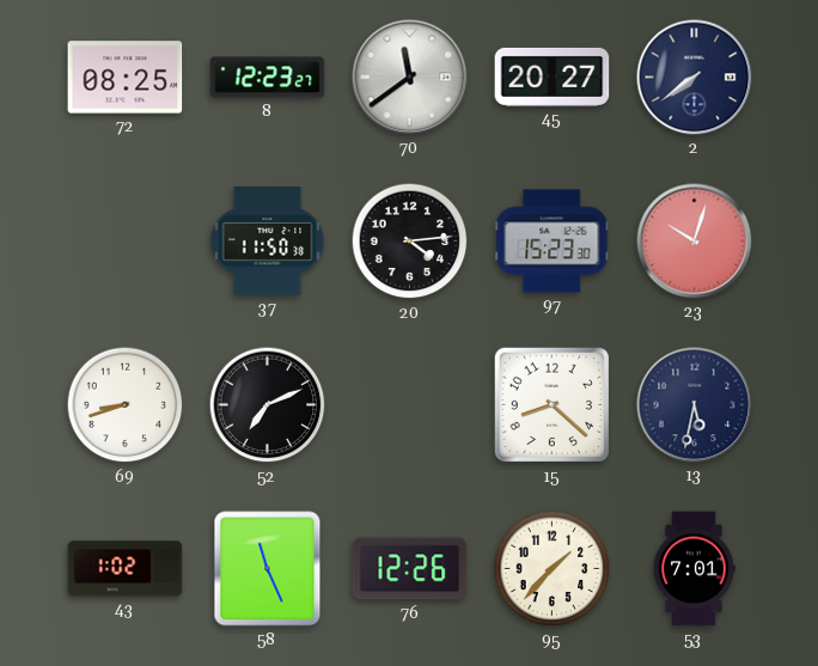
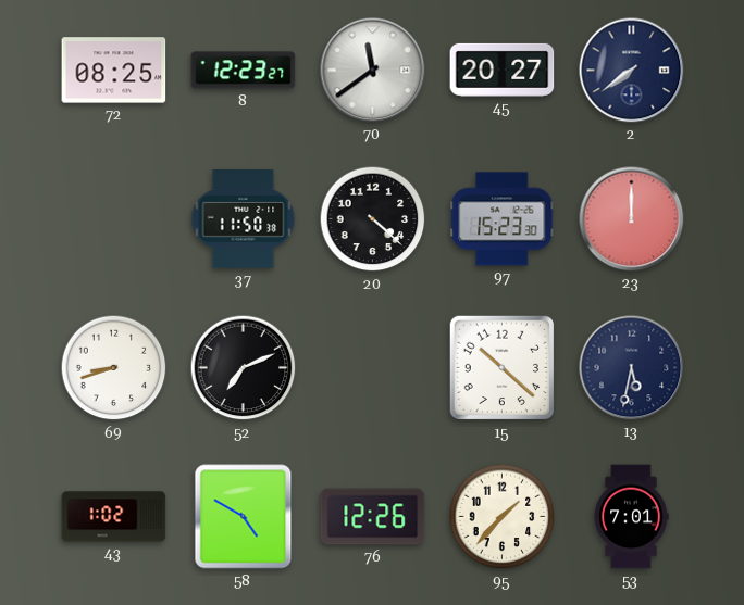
20: 4:14 -> 4:22
23: 10:03 -> 12:00
15: 8:22 -> 10:22
58: 11:26 -> 4:50
